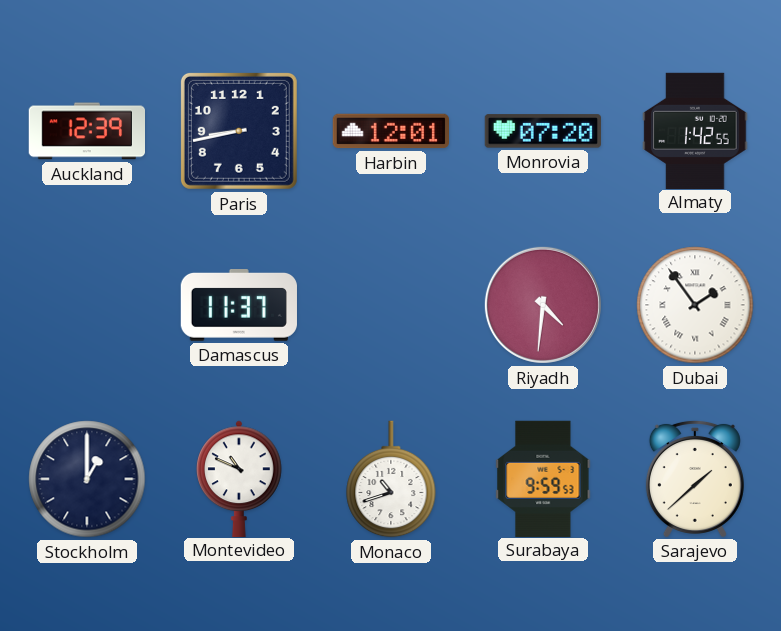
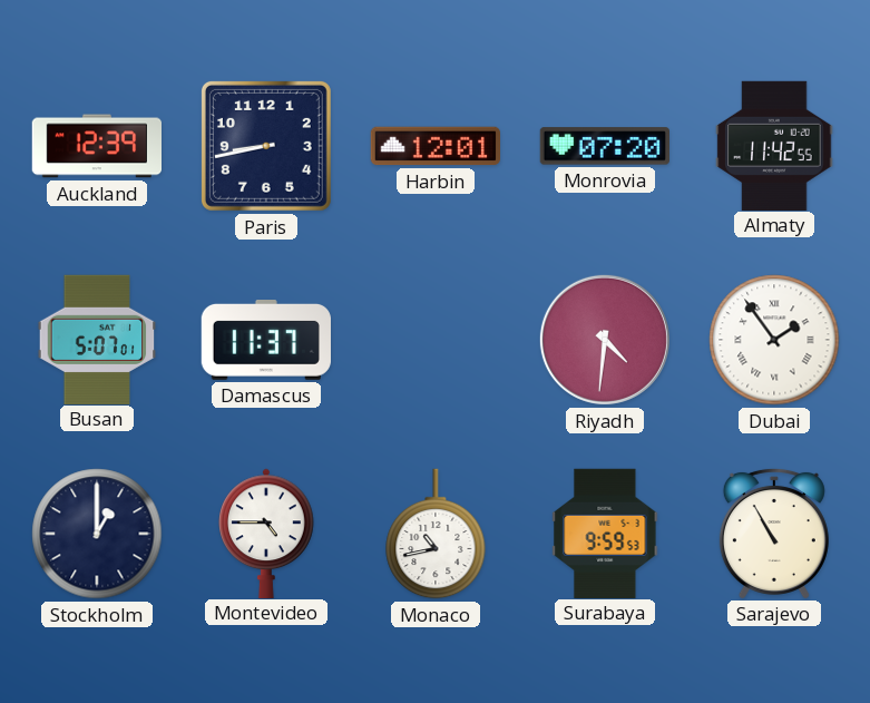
Almaty: 1:42 -> 11:42
Busan: none -> 5:07
Montevideo: 10:49 -> 4:45
Monaco: 10:42 -> 10:43
Sarajevo: 1:38 -> 10:55
